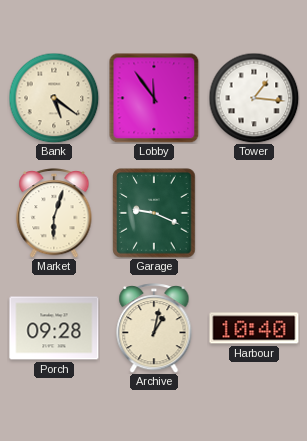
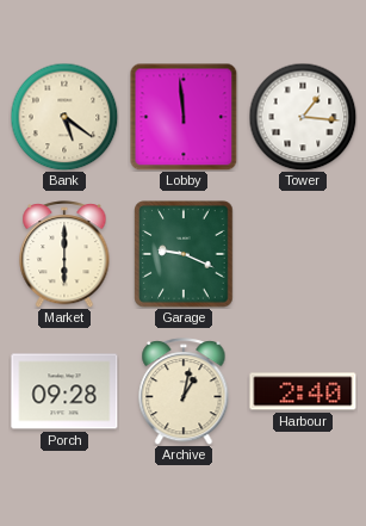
Lobby: 11:54 -> 11:59
Market: 6:03 -> 6:00
Harbour: 10:40 -> 2:40
